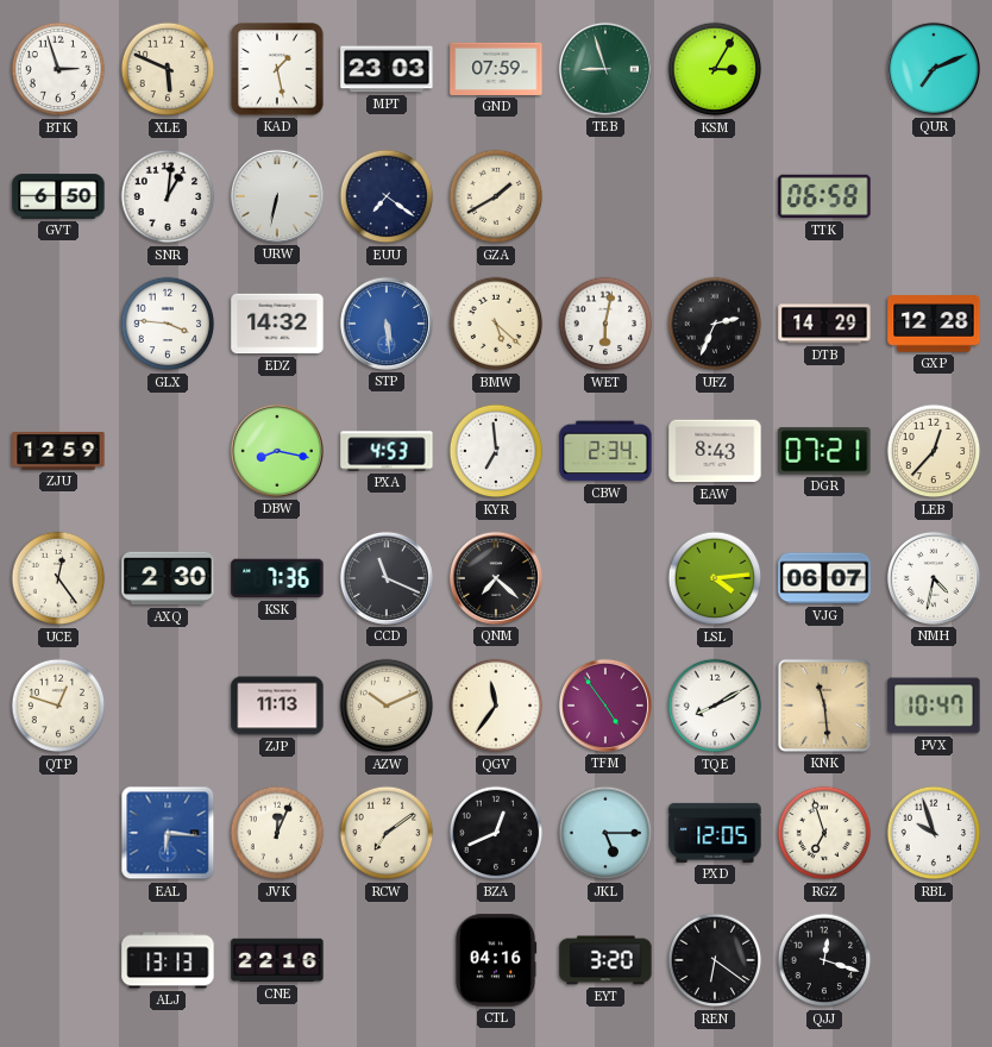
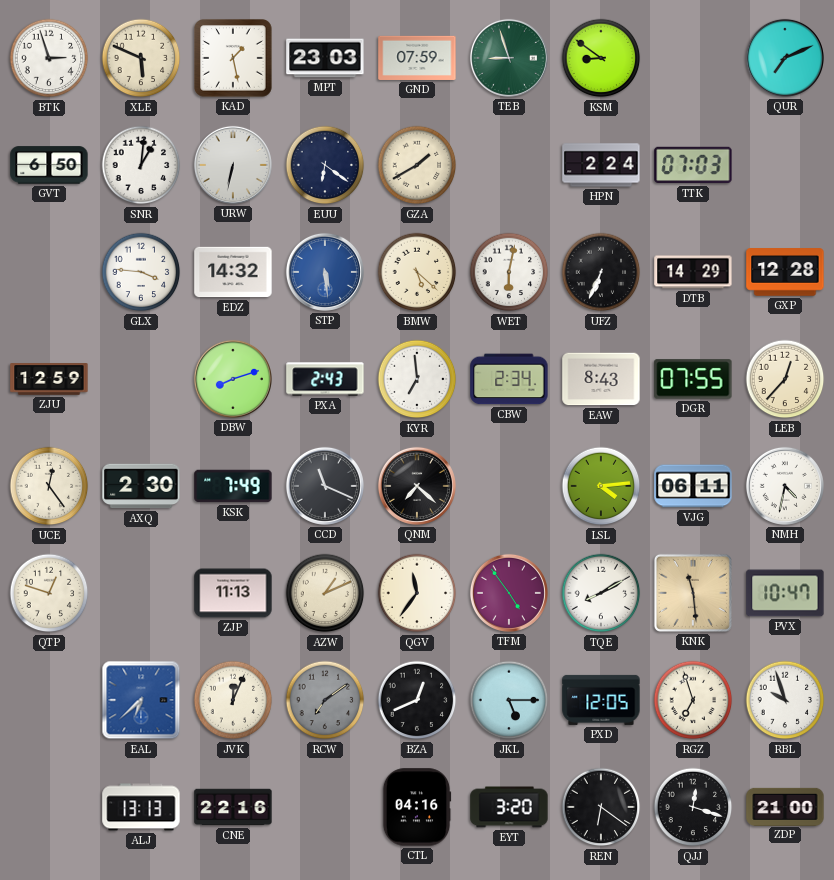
KSM: 3:05 -> 8:51
EUU: 7:21 -> 6:21
HPN: none -> 2:24
TTK: 06:58 -> 07:03
UFZ: 2:34 -> 6:34
DBW: 8:17 -> 8:12
PXA: 4:53 -> 2:43
DGR: 07:21 -> 07:55
KSK: 7:36 -> 7:49
VJG: 06:07 -> 06:11
AZW: 10:11 -> 1:11
EAL: 6:16 -> 6:38
RCW dial: cream -> grey
ZDP: none -> 21:00
